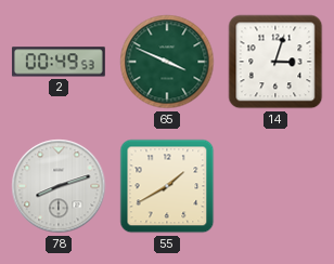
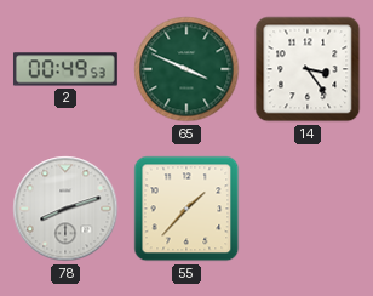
14: 3:03 -> 3:24
55: 1:40 -> 1:37
